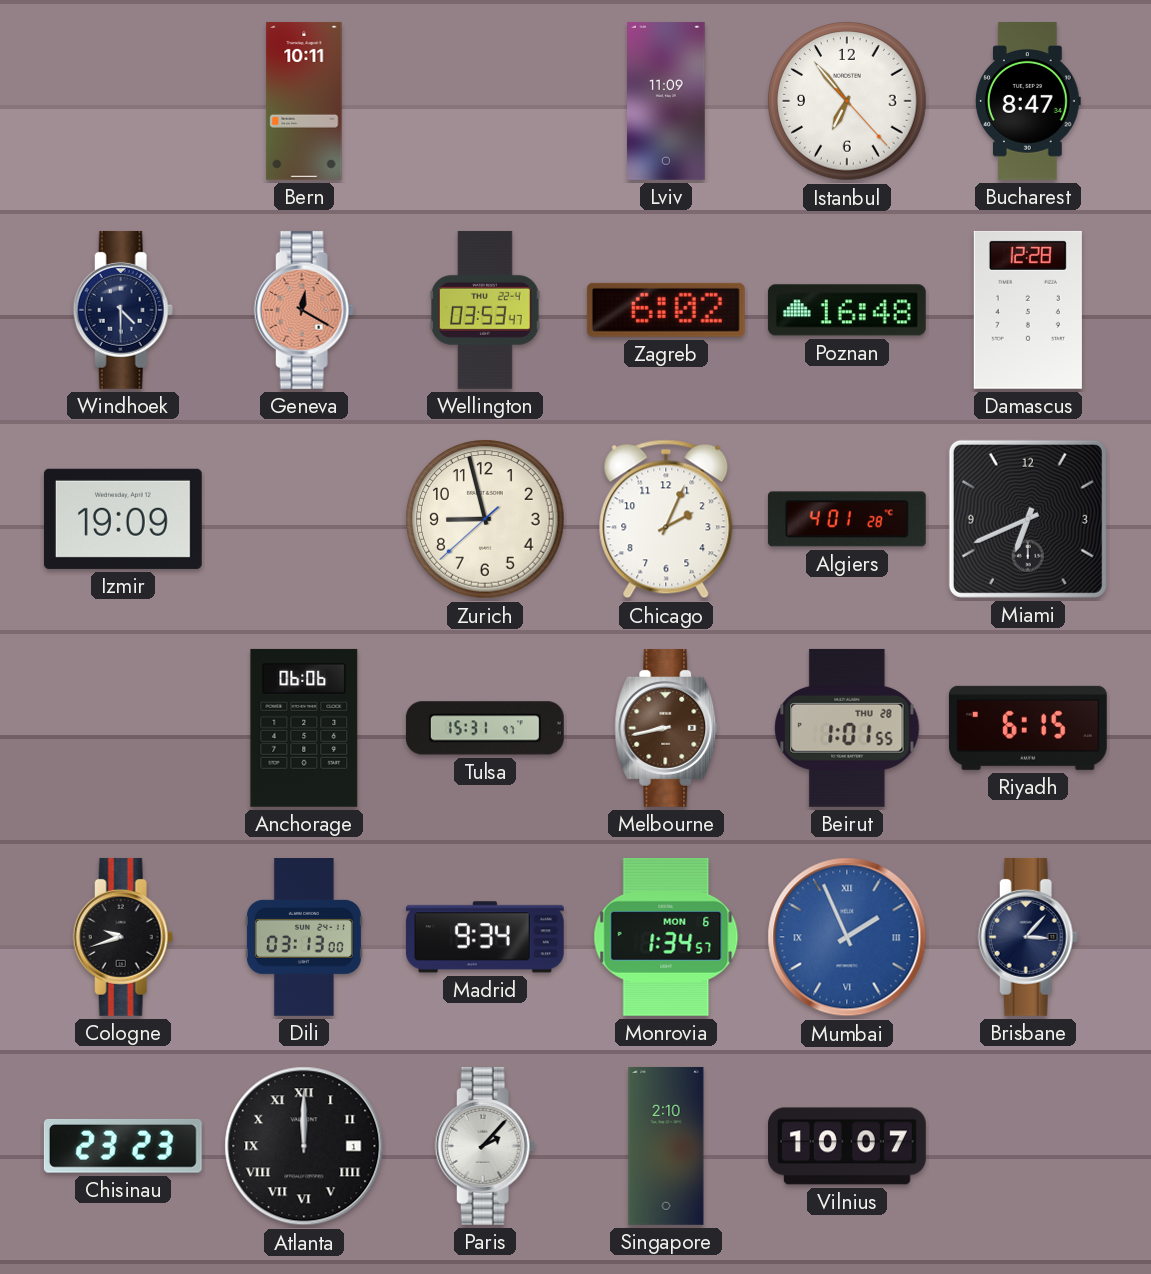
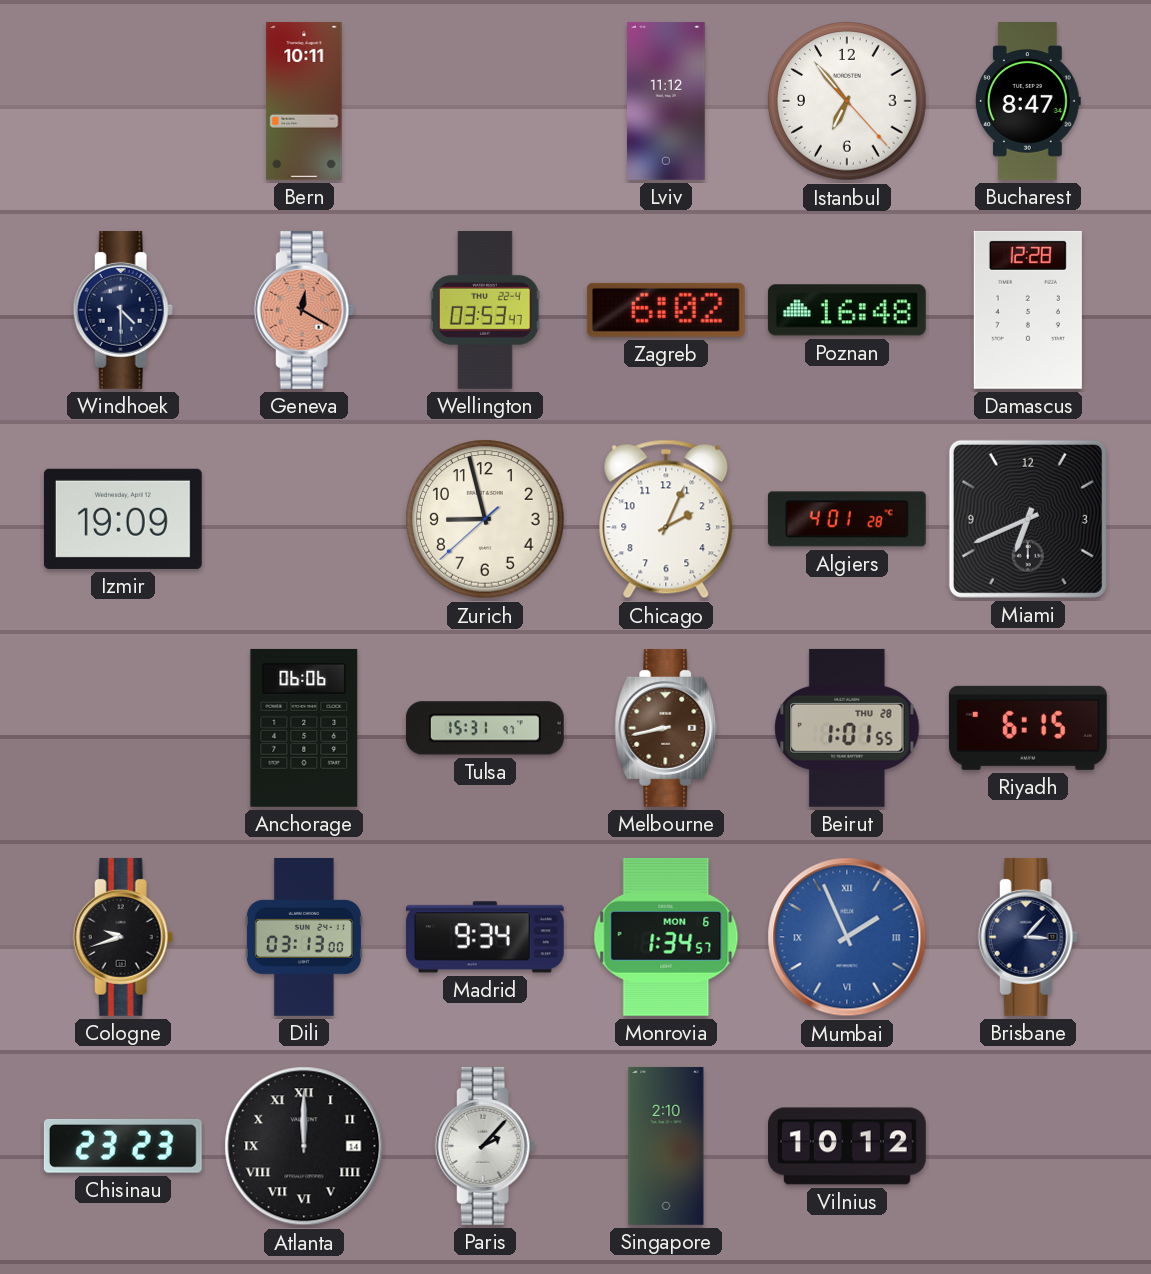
Lviv: 11:09 -> 11:12
Atlanta date: 1 -> 14
Vilnius: 10:07 -> 10:12
